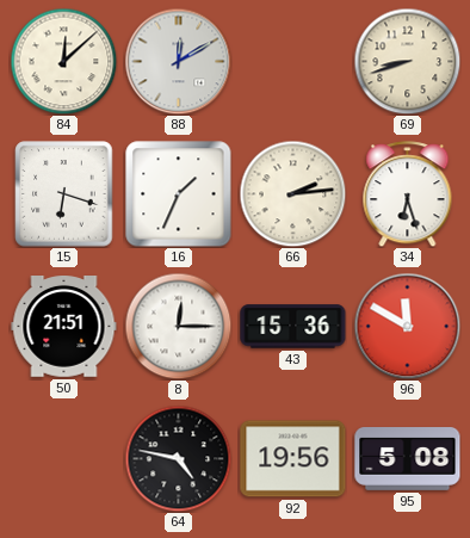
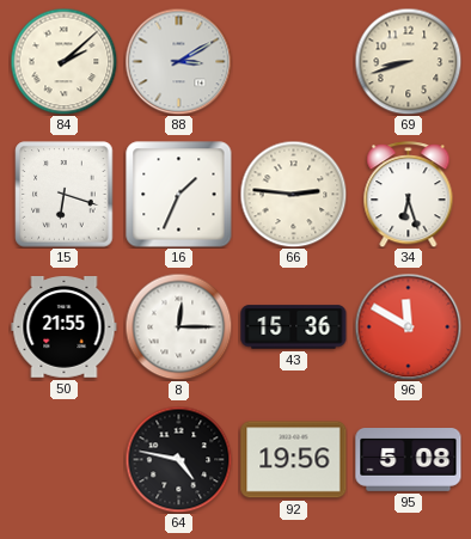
84: 12:08 -> 2:08
88: 12:10 -> 3:10
66: 2:14 -> 2:46
50: 21:51 -> 21:55
